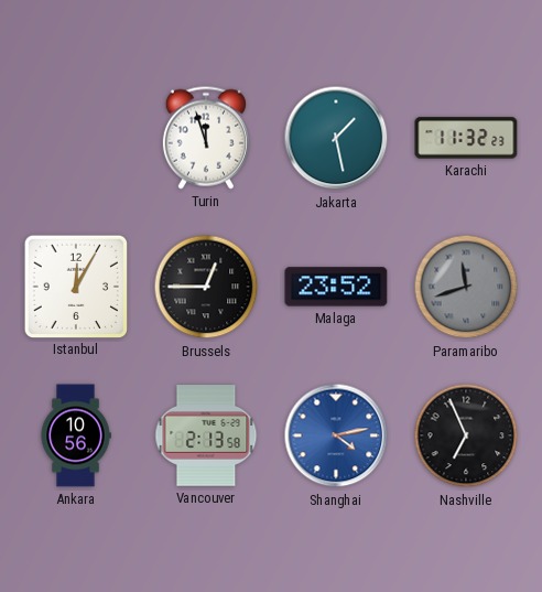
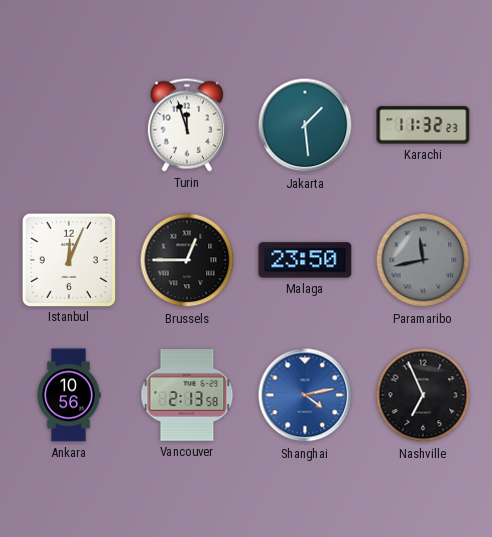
Jakarta: 1:28 -> 1:29
Istanbul: 12:05 -> 12:04
Malaga: 23:52 -> 23:50
Paramaribo: 11:42 -> 11:43
